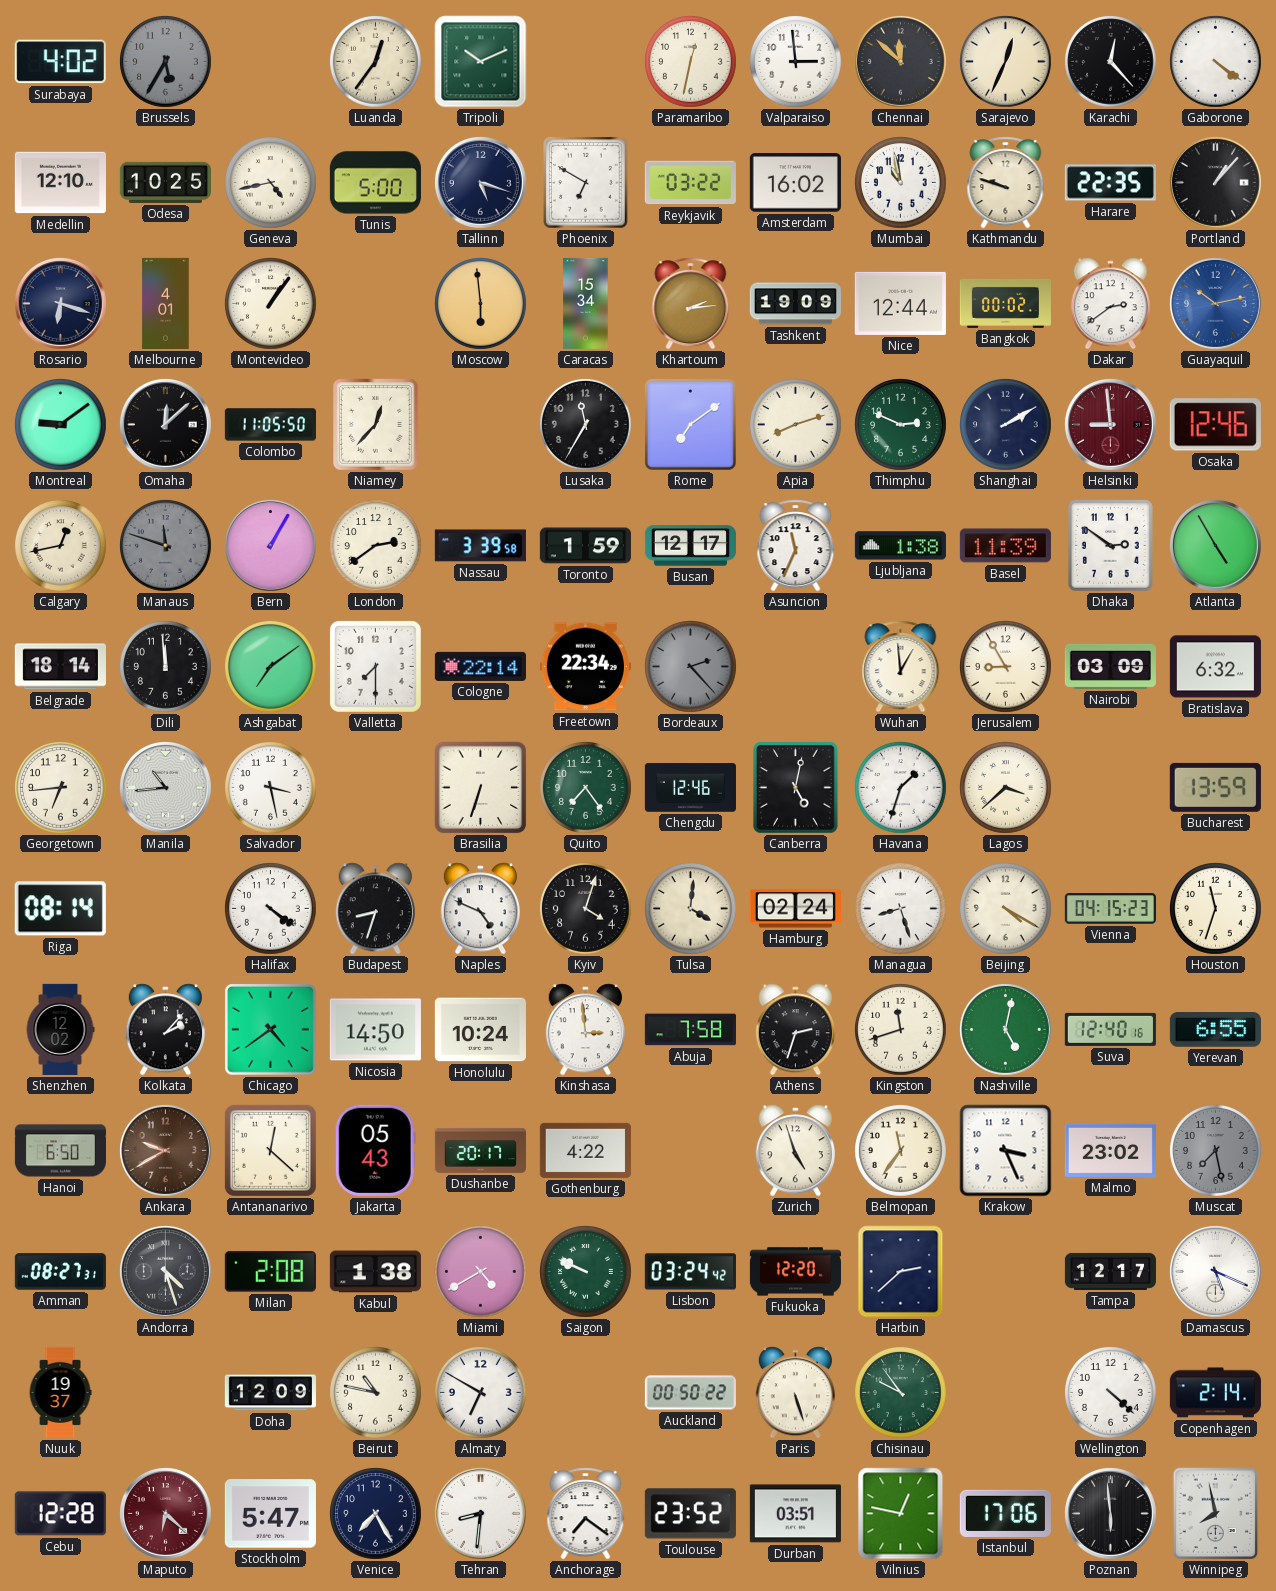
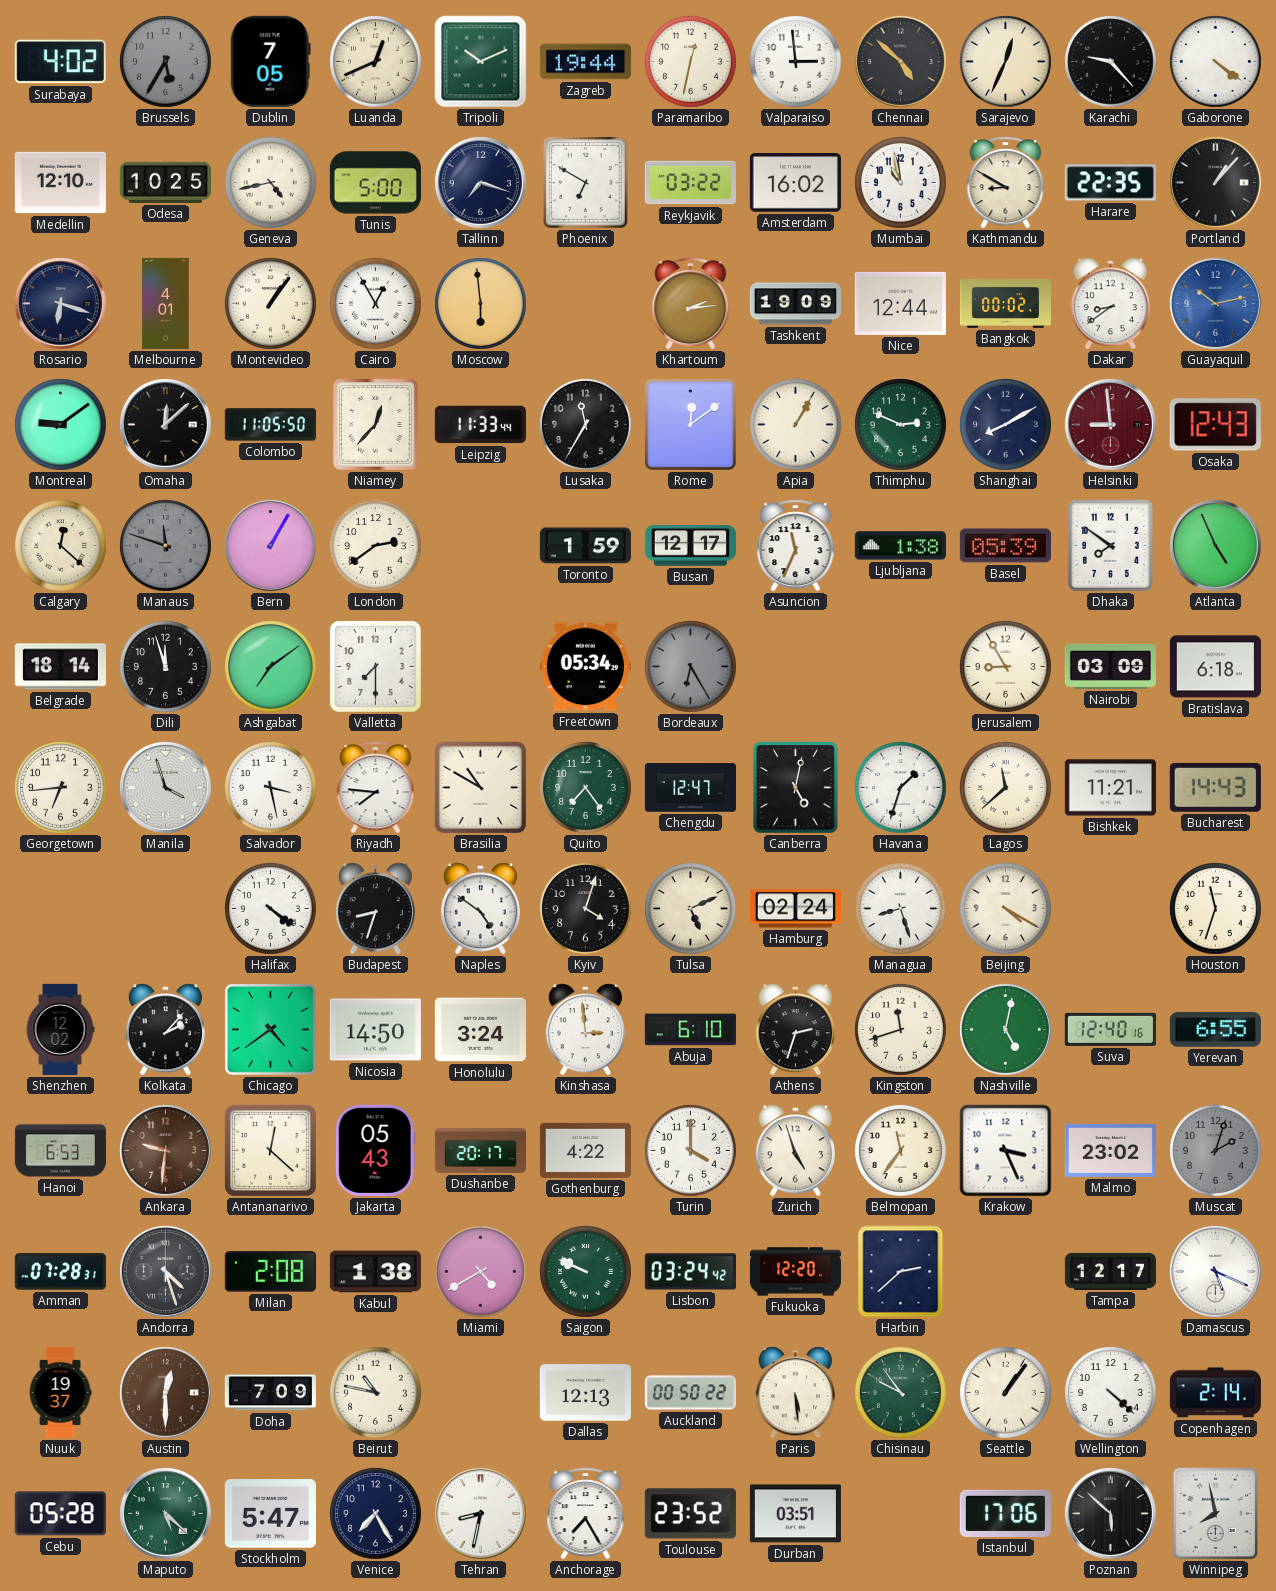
Dublin: none -> 7:05
Luanda: 12:36 -> 12:41
Zagreb: none -> 19:44
Chennai: 11:52 -> 4:52
Karachi: 12:23 -> 9:23
Tallinn: 5:18 -> 7:18
Kathmandu: 9:48 -> 8:50
Cairo: none -> 12:55
Caracas: 15:34 -> none
Dakar: 2:39 -> 8:39
Leipzig: none -> 11:33
Rome: 7:09 -> 12:09
Apia: 8:12 -> 1:05
Shanghai: 2:10 -> 8:10
Osaka: 12:46 -> 12:43
Calgary: 12:43 -> 12:22
Nassau: 3:39 -> none
Basel: 11:39 -> 05:39
Dhaka: 2:51 -> 7:51
Atlanta: 4:55 -> 4:56
Dili: 11:59 -> 11:57
Cologne: 22:14 -> none
Freetown: 22:34 -> 05:34
Bordeaux: 2:23 -> 6:25
Wuhan: 12:59 -> none
Bratislava: 6:32 -> 6:18
Manila: 10:44 -> 3:57
Riyadh: none -> 7:46
Brasilia: 6:33 -> 10:50
Chengdu: 12:46 -> 12:47
Lagos: 3:38 -> 11:38
Bishkek: none -> 11:21
Bucharest: 13:59 -> 14:43
Riga: 08:14 -> none
Naples: 4:49 -> 4:51
Tulsa: 4:01 -> 5:11
Vienna: 04:15 -> none
Honolulu: 10:24 -> 3:24
Abuja: 7:58 -> 6:10
Hanoi: 6:50 -> 6:53
Ankara: 9:40 -> 9:31
Turin: none -> 4:00
Muscat: 7:28 -> 2:03
Amman: 08:27 -> 07:28
Austin: none -> 12:30
Doha: 12:09 -> 7:09
Almaty: 6:50 -> none
Dallas: none -> 12:13
Paris: 5:27 -> 5:29
Seattle: none -> 1:06
Cebu: 12:28 -> 05:28
Maputo: 6:22 -> 5:22
Maputo dial: burgundy -> green
Tehran: 8:31 -> 8:32
Anchorage: 7:21 -> 7:25
Vilnius: 12:47 -> none
Poznan: 5:59 -> 5:52
